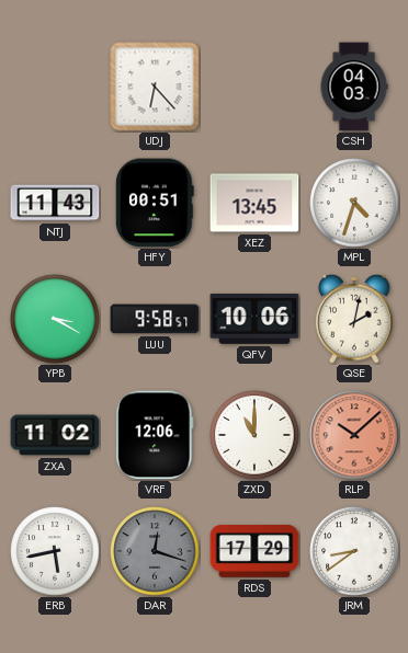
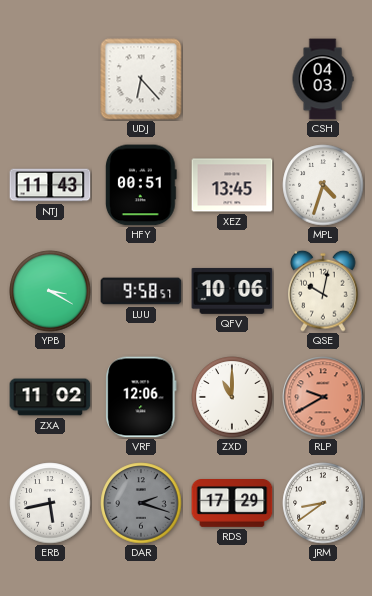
QSE: 2:02 -> 10:02
RLP: 10:08 -> 9:40
DAR: 12:18 -> 2:18
